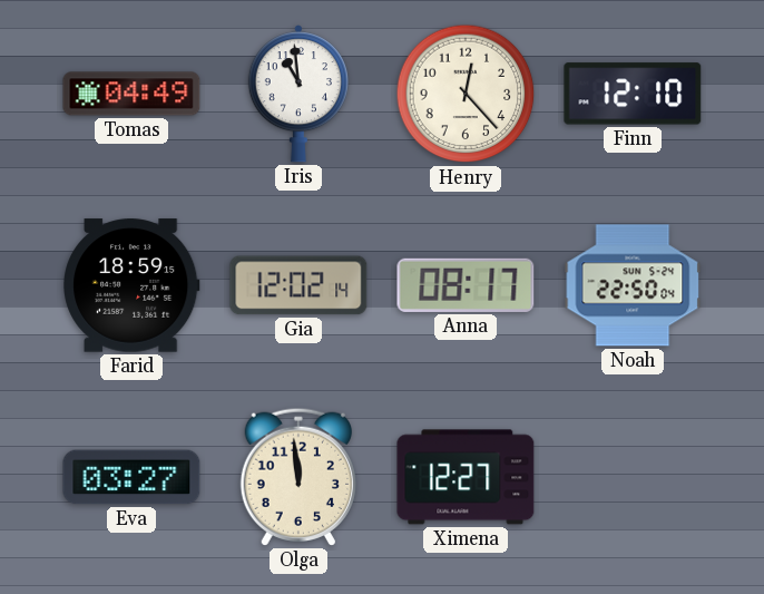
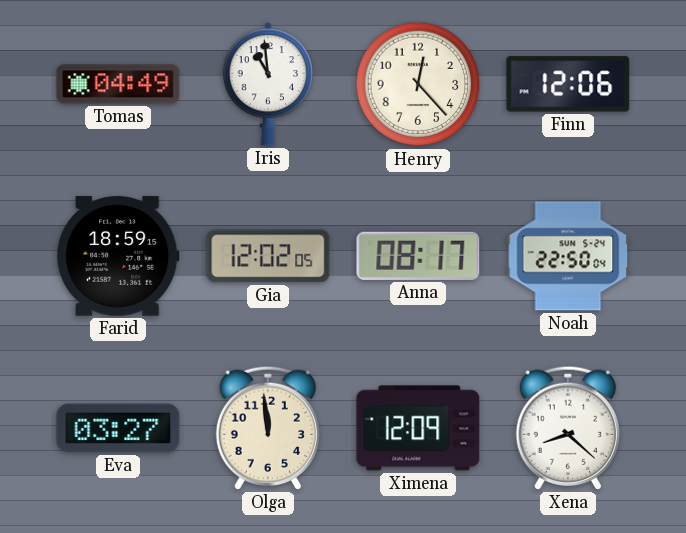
Finn: 12:10 -> 12:06
Gia: 12:02:14 -> 12:02:05
Ximena: 12:27 -> 12:09
Xena: none -> 8:22
